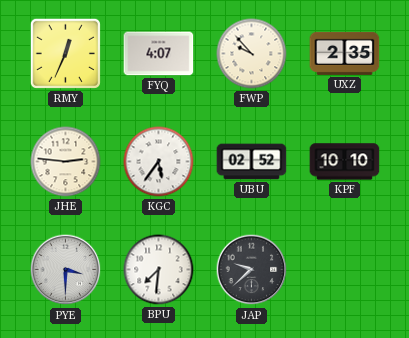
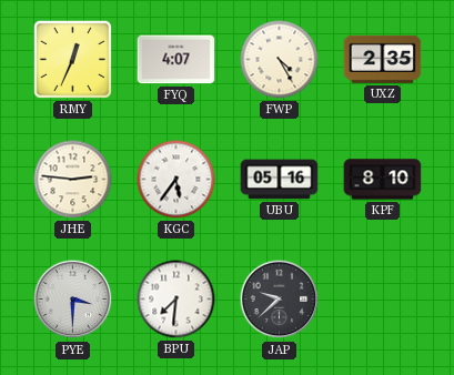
FWP: 9:53 -> 4:25
UBU: 02:52 -> 05:16
KPF: 10:10 -> 8:10
